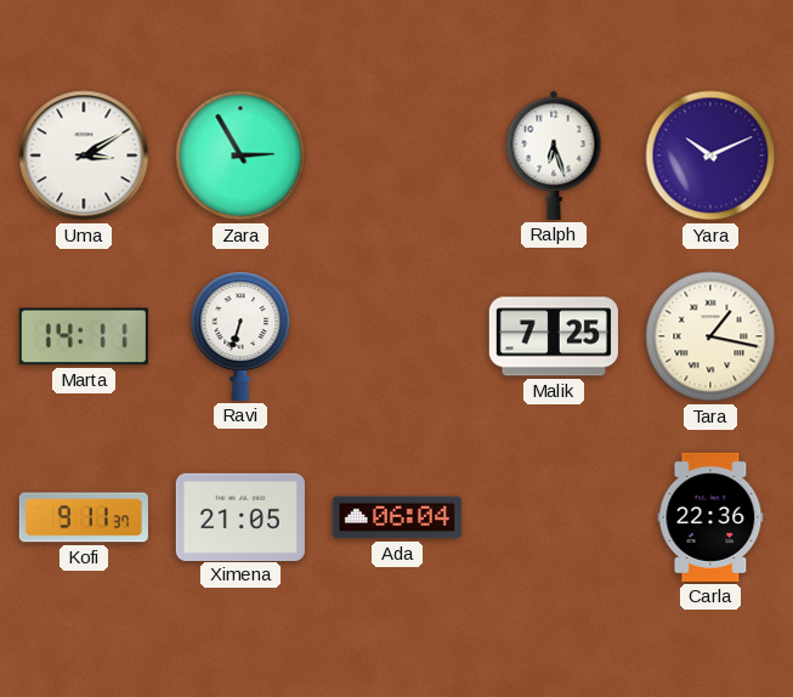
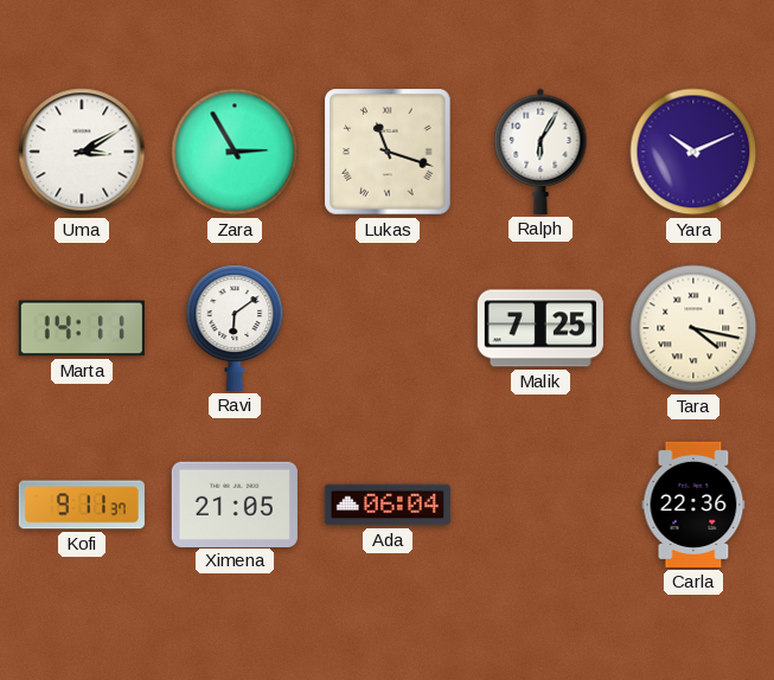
Lukas: none -> 11:18
Ralph: 6:27 -> 6:05
Ravi: 6:33 -> 6:09
Tara: 1:17 -> 4:17
